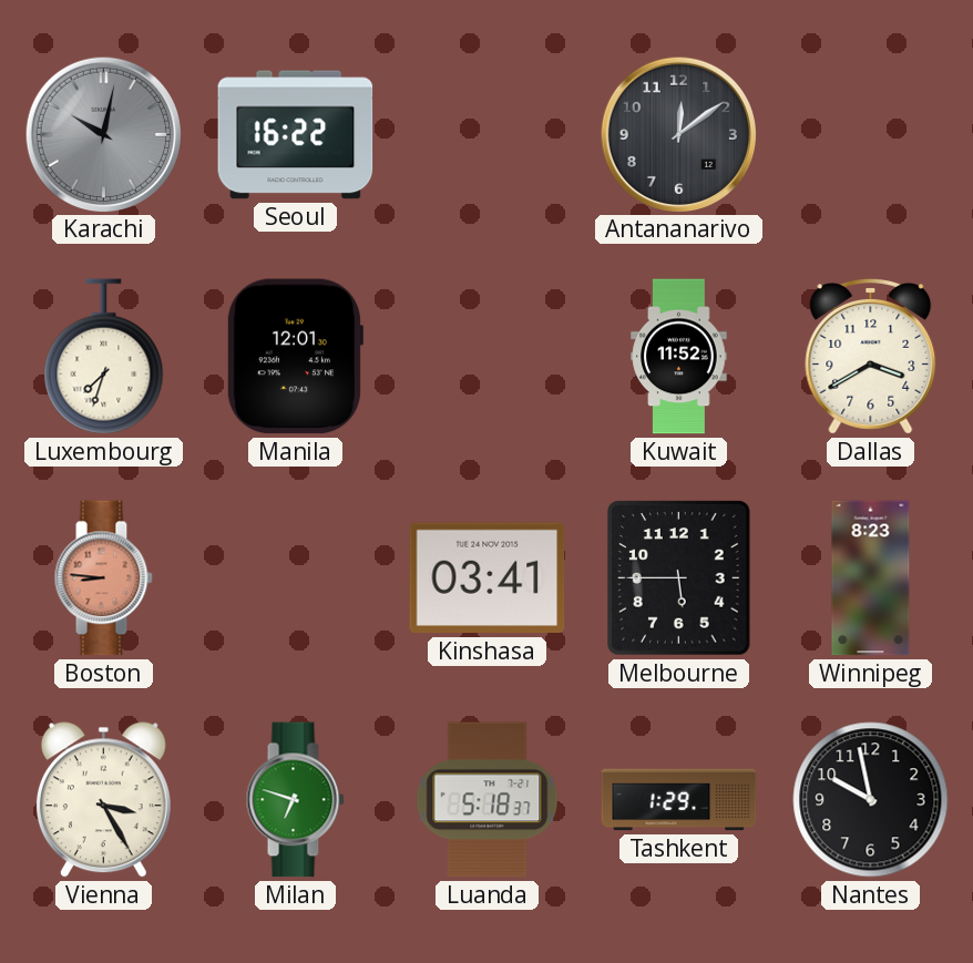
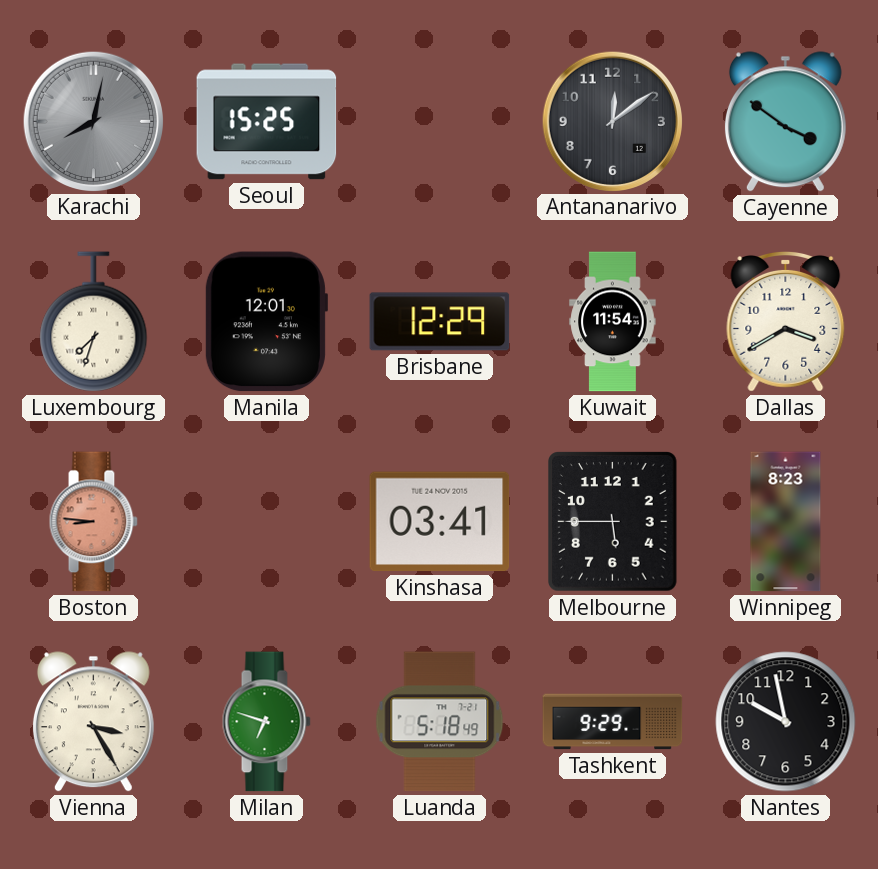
Karachi: 10:02 -> 8:02
Seoul: 16:22 -> 15:25
Cayenne: none -> 3:51
Brisbane: none -> 12:29
Kuwait: 11:52 -> 11:54
Luanda: 5:18:37 -> 5:18:49
Tashkent: 1:29 -> 9:29
